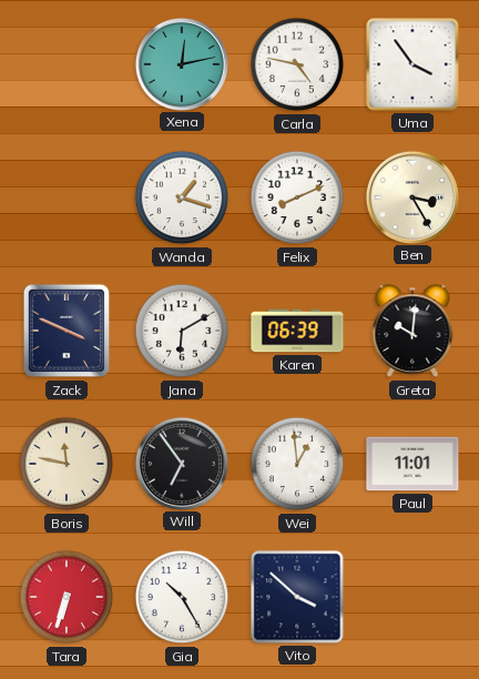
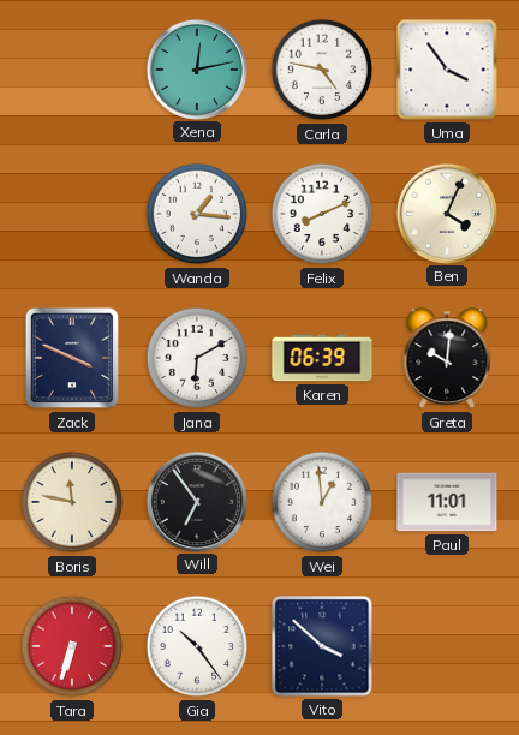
Wanda: 1:18 -> 1:16
Ben: 3:25 -> 4:04
Gia: 10:25 -> 10:24
